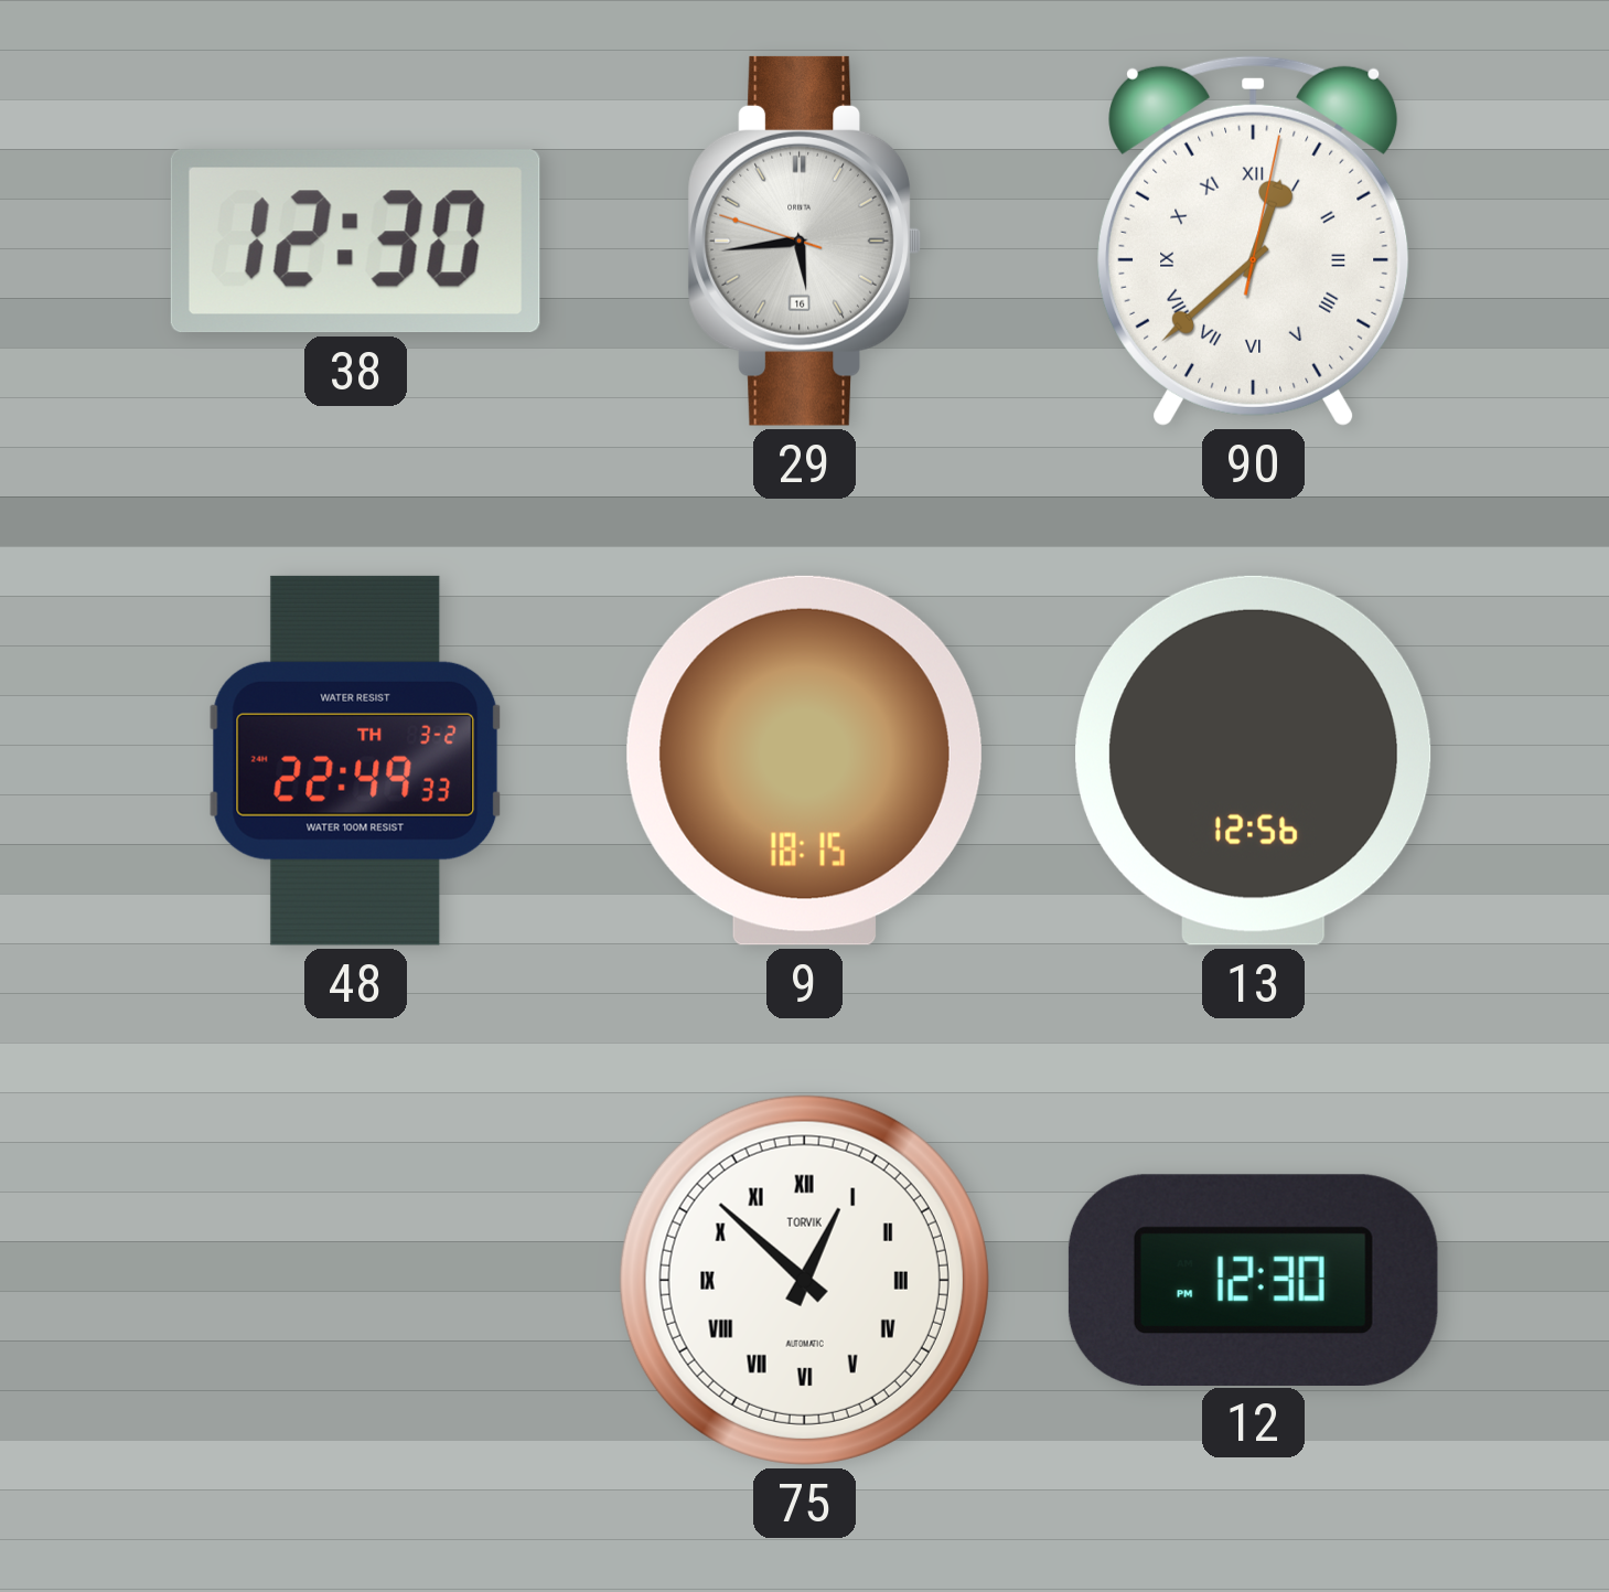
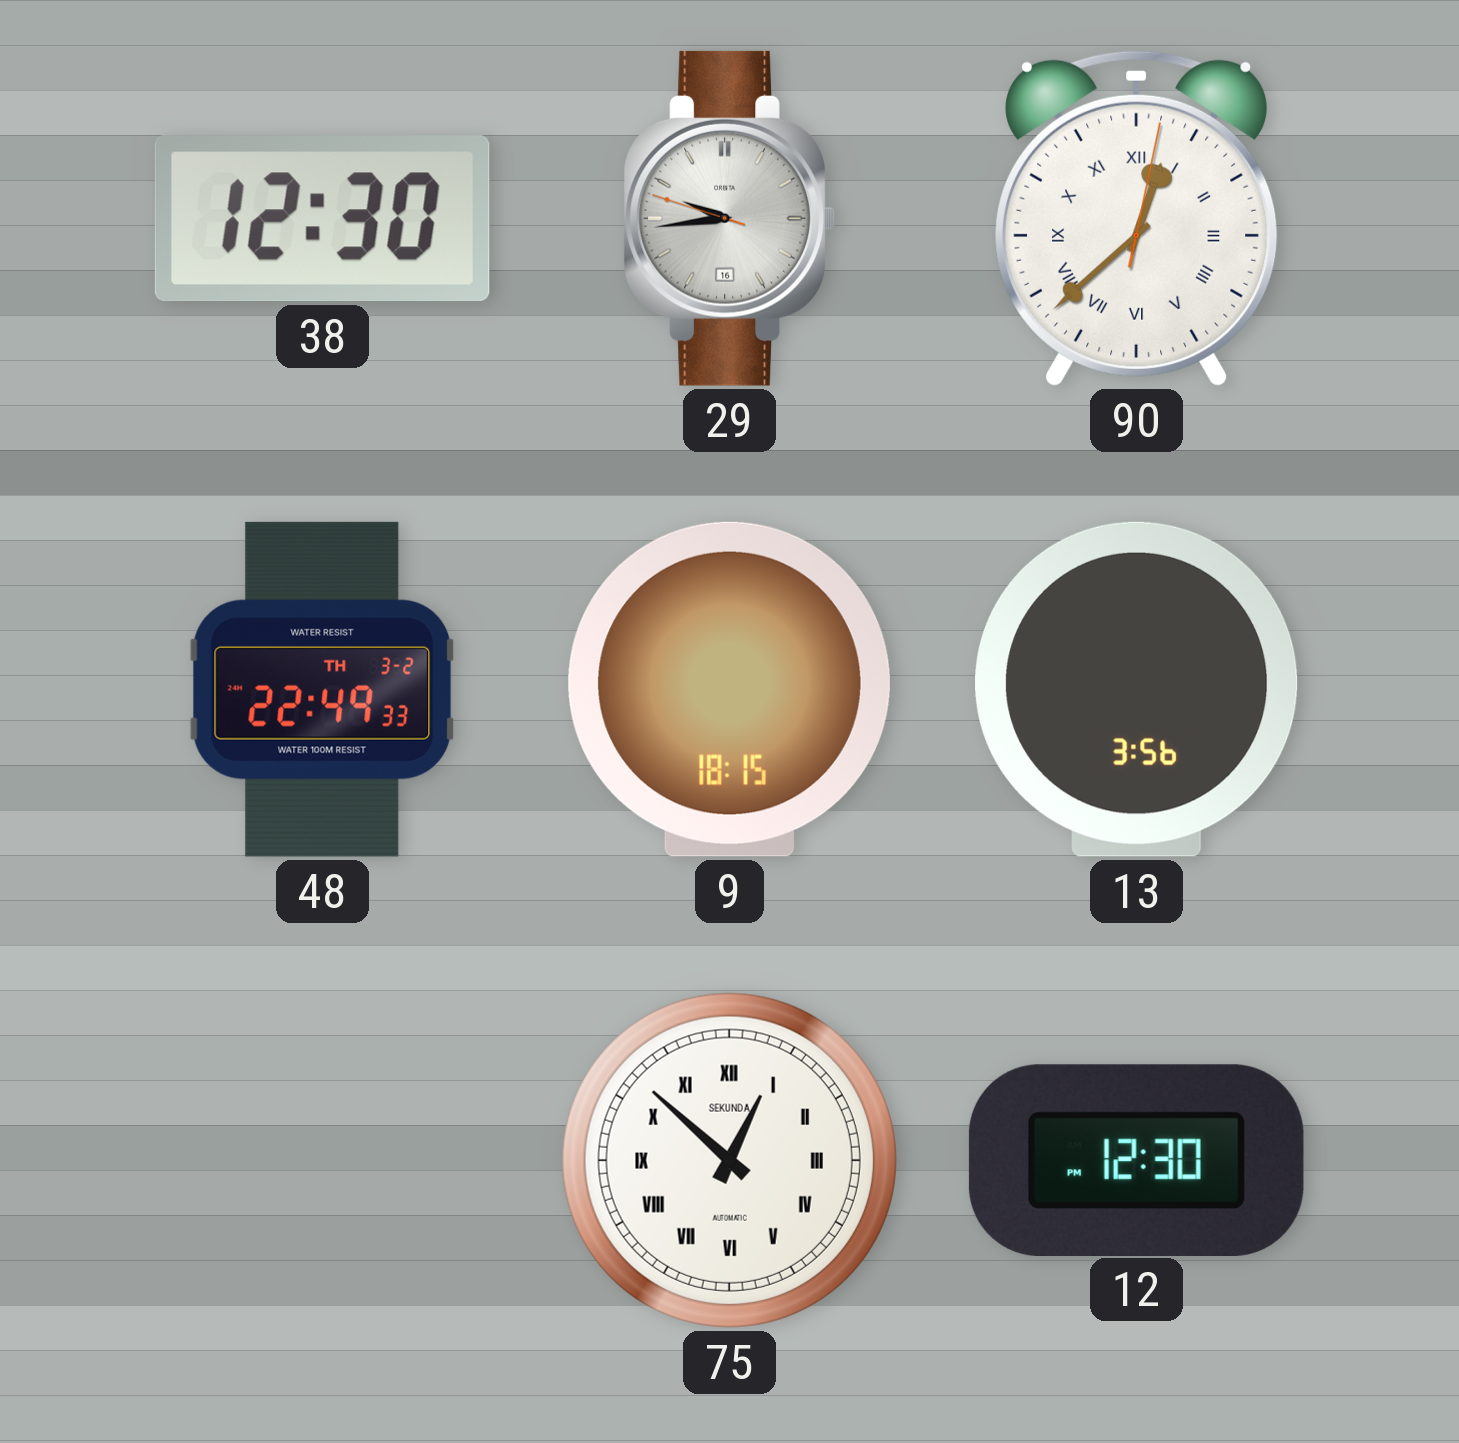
29: 5:43 -> 9:43
13: 12:56 -> 3:56
75 brand: TORVIK -> SEKUNDA
